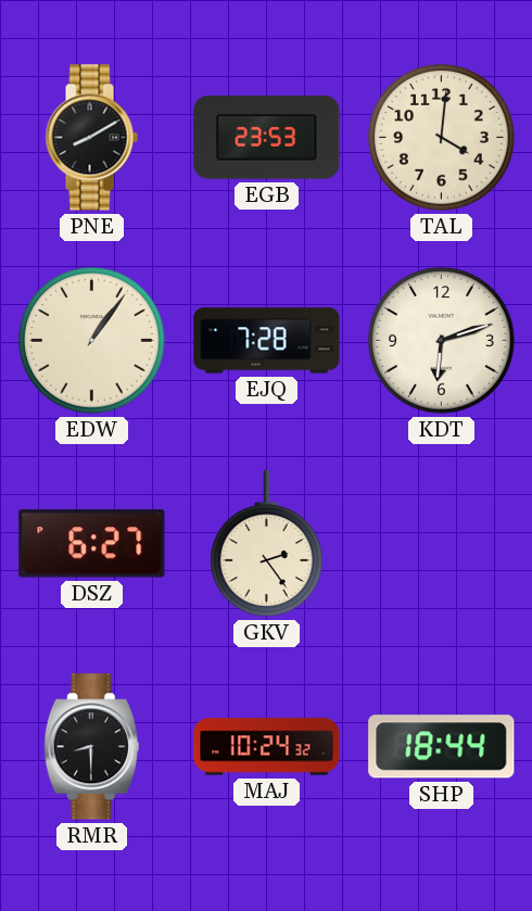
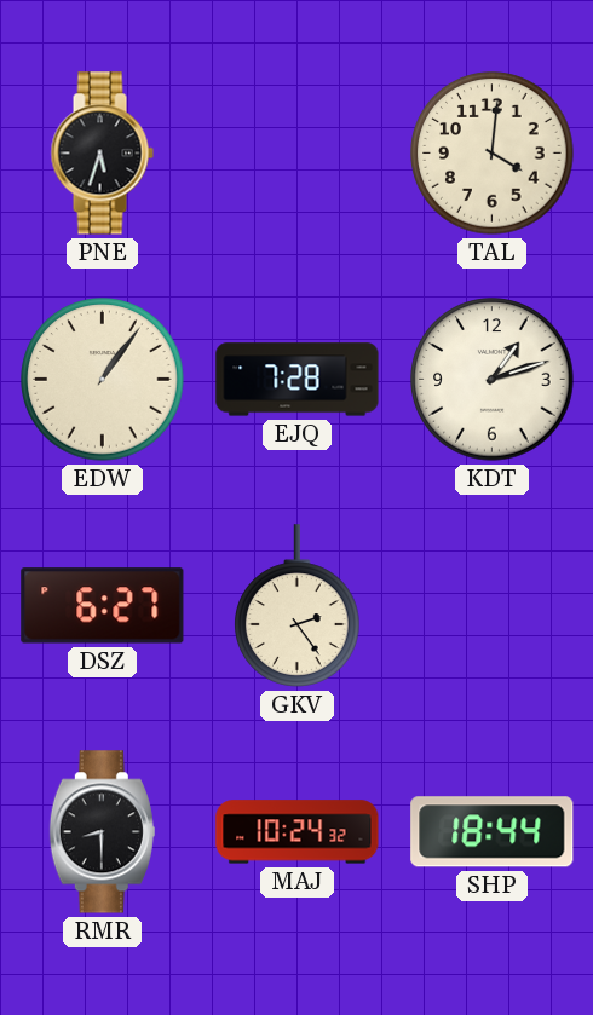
PNE: 8:10 -> 5:33
EGB: 23:53 -> none
KDT: 6:12 -> 1:12
